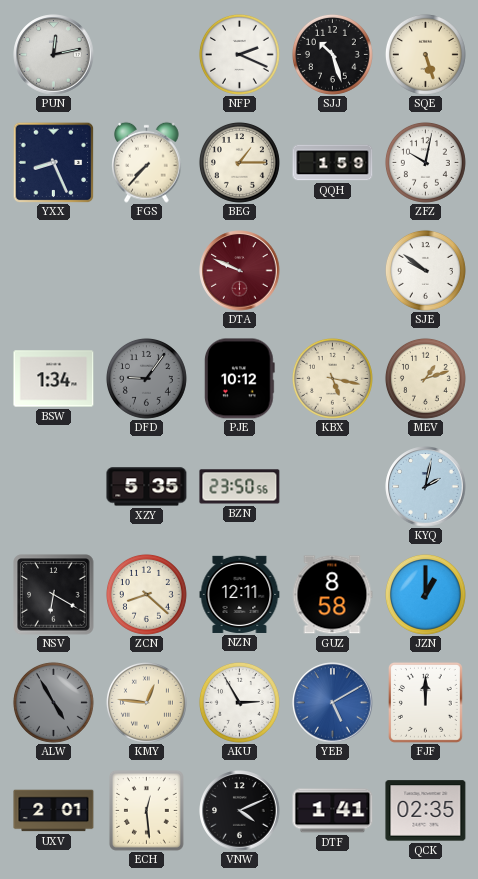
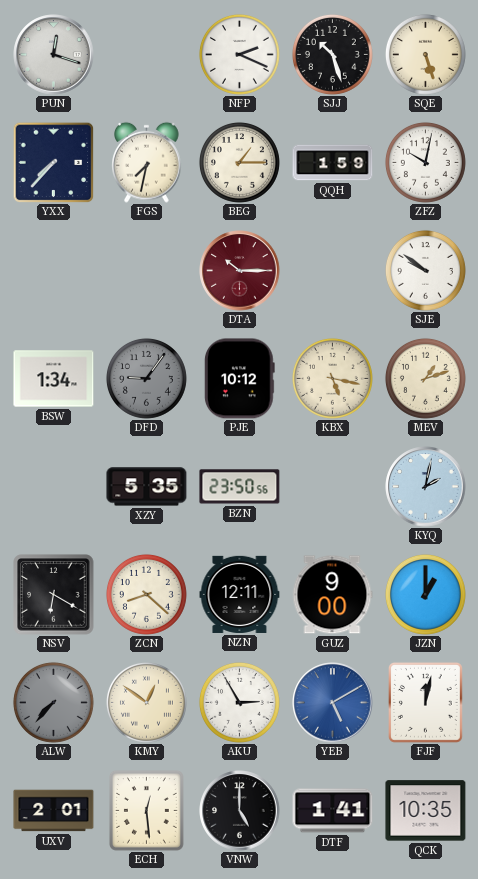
PUN: 12:13 -> 12:18
YXX: 8:26 -> 7:37
FGS: 7:37 -> 7:32
DTA: 9:49 -> 10:15
GUZ: 8:58 -> 9:00
ALW: 4:55 -> 7:37
KMY: 12:46 -> 12:51
FJF: 12:00 -> 12:02
VNW: 4:11 -> 5:00
QCK: 02:35 -> 10:35
